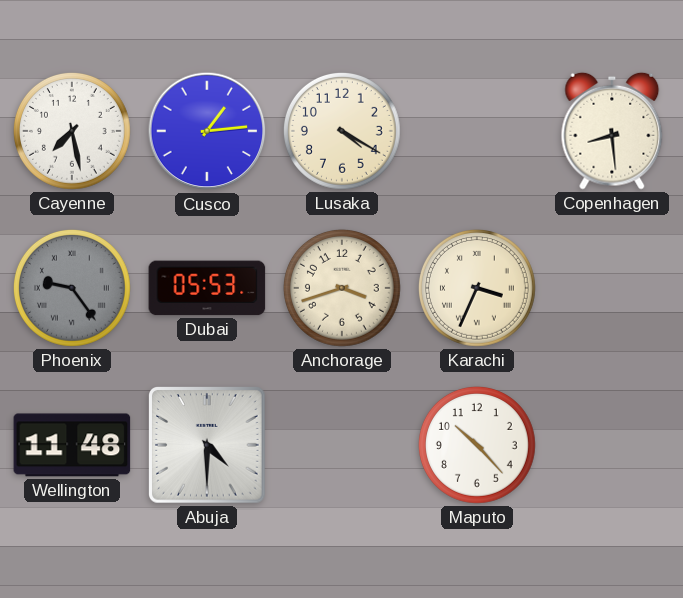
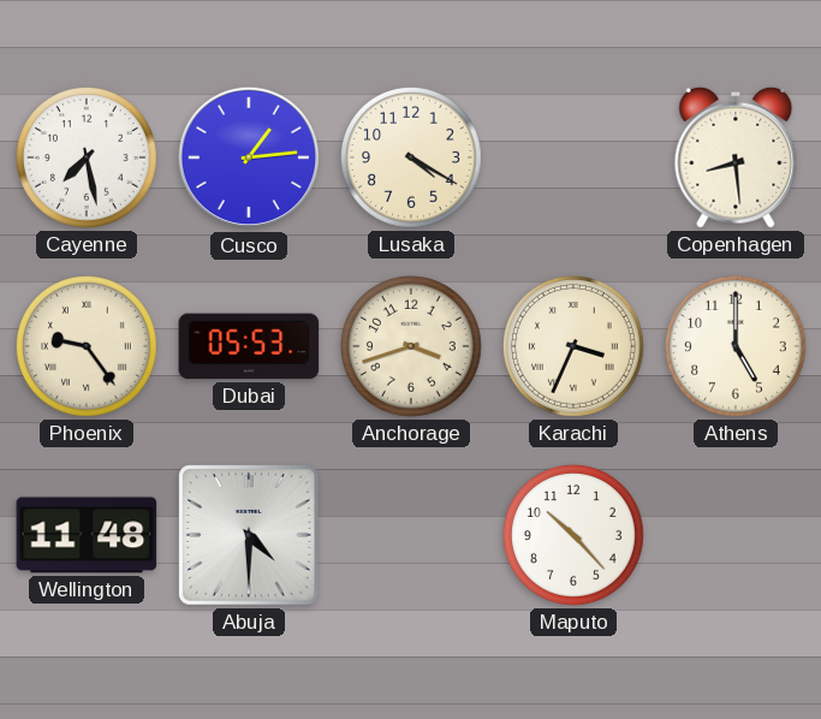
Phoenix dial: grey -> cream
Athens: none -> 5:00
